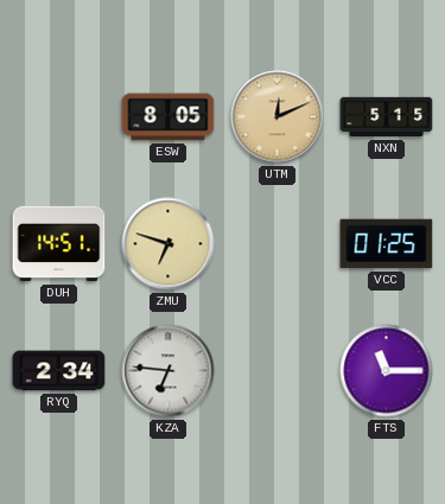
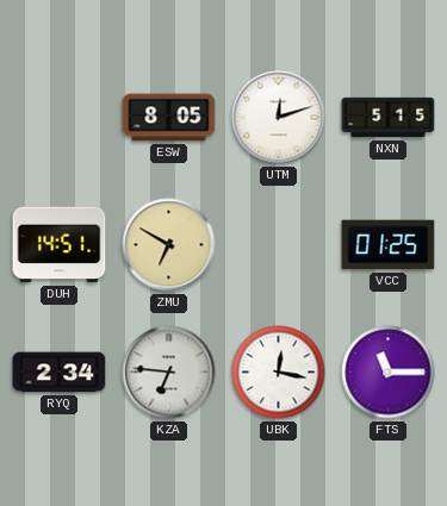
UTM: 12:11 -> 12:12
UTM dial: champagne -> white
ZMU: 6:48 -> 6:50
UBK: none -> 12:17
